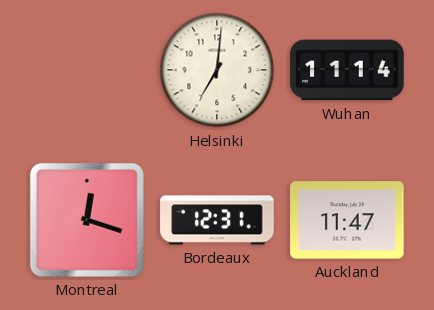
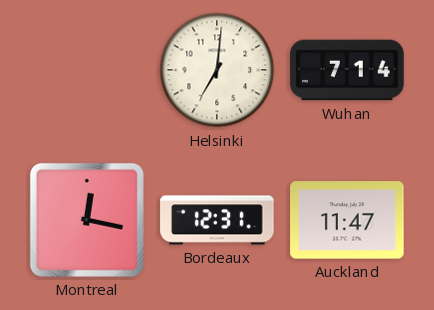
Wuhan: 11:14 -> 7:14
Montreal: 12:18 -> 12:17
